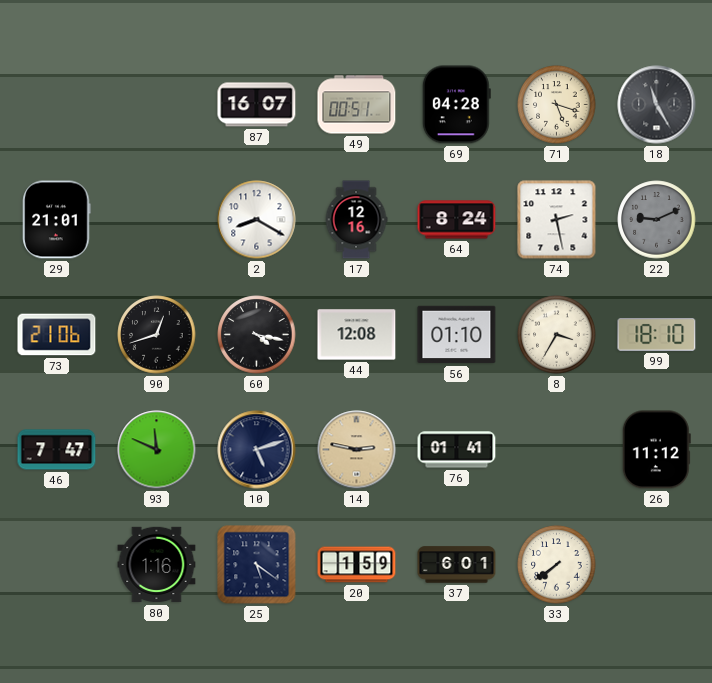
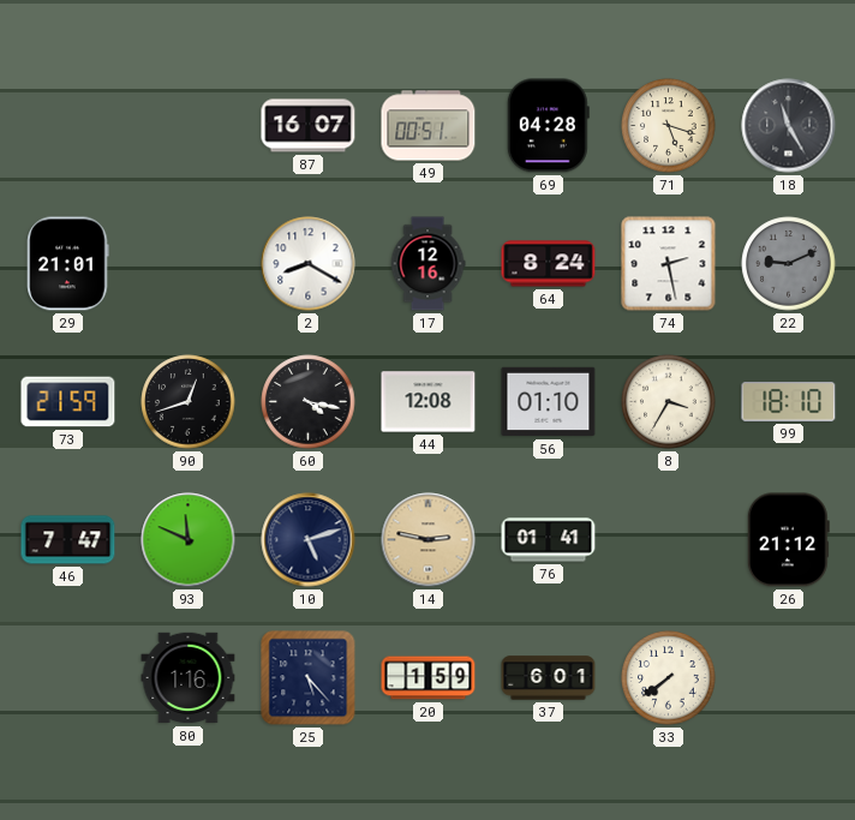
73: 21:06 -> 21:59
26: 11:12 -> 21:12
25: 5:21 -> 5:23
